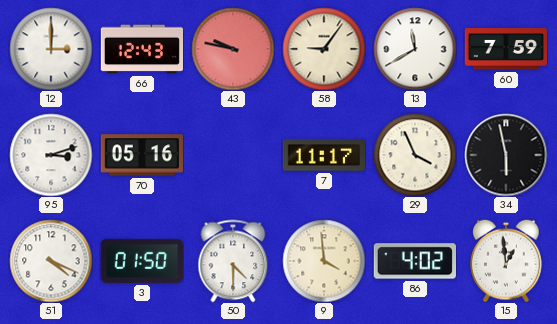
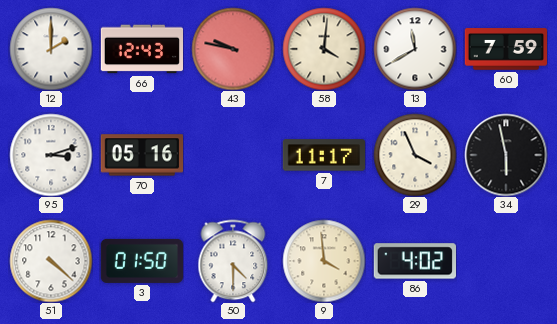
12: 3:00 -> 2:00
58: 9:06 -> 4:01
51: 4:19 -> 4:22
15: 12:59 -> none
